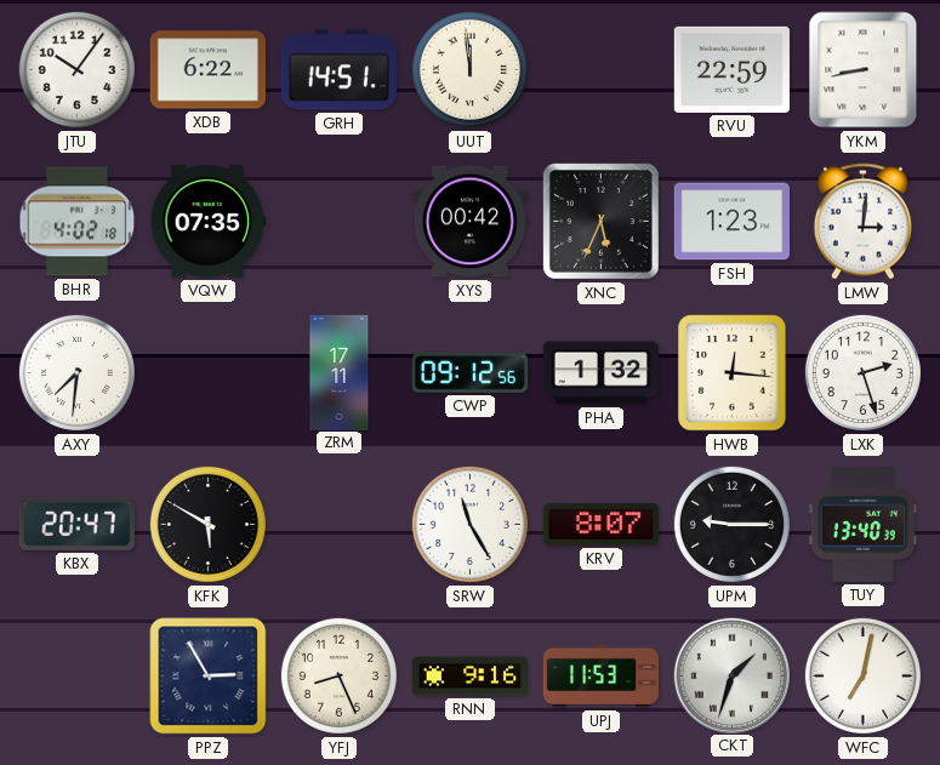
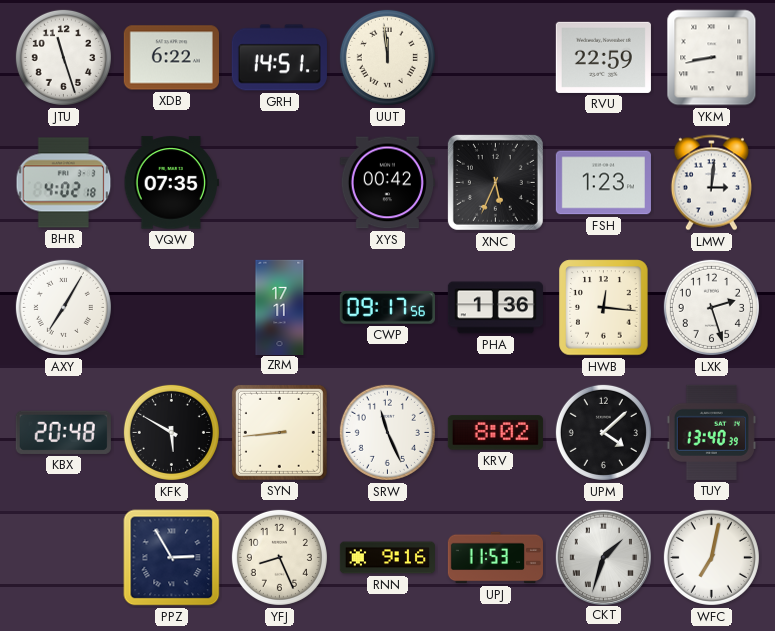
JTU: 10:06 -> 11:27
AXY: 7:31 -> 7:05
CWP: 09:12 -> 09:17
PHA: 1:32 -> 1:36
KBX: 20:47 -> 20:48
SYN: none -> 8:44
SRW: 11:25 -> 11:26
KRV: 8:07 -> 8:02
UPM: 9:15 -> 4:08
